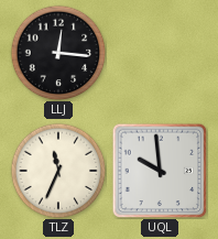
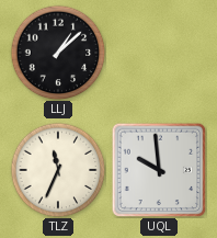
LLJ: 12:16 -> 1:08
